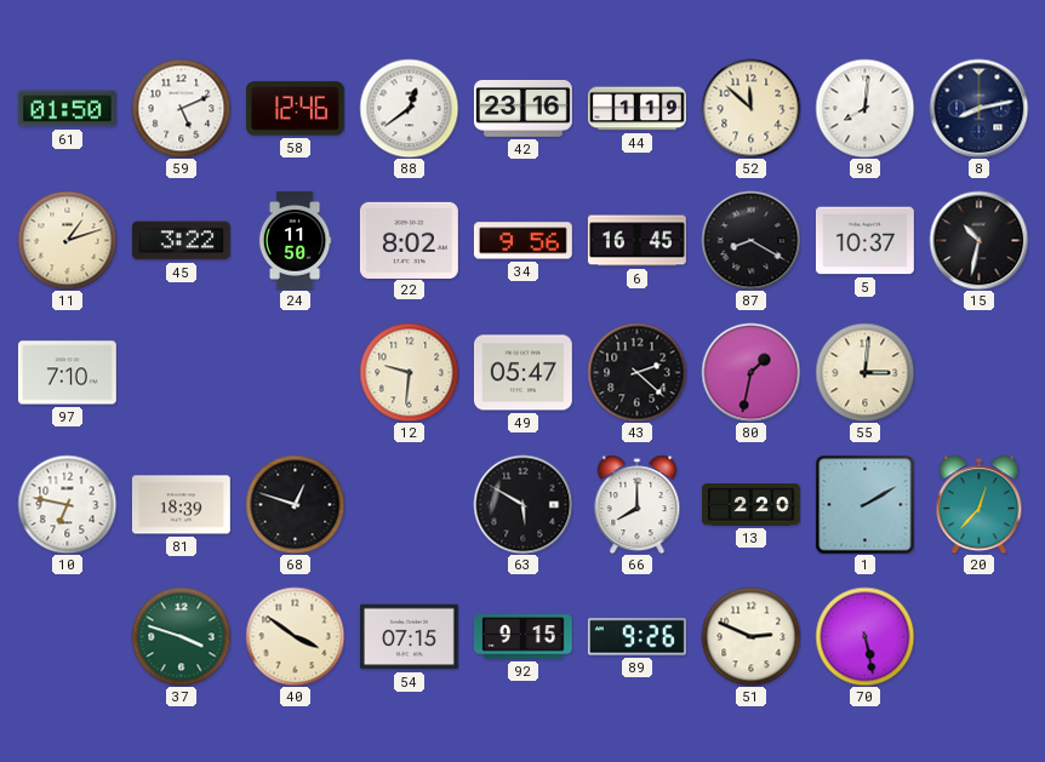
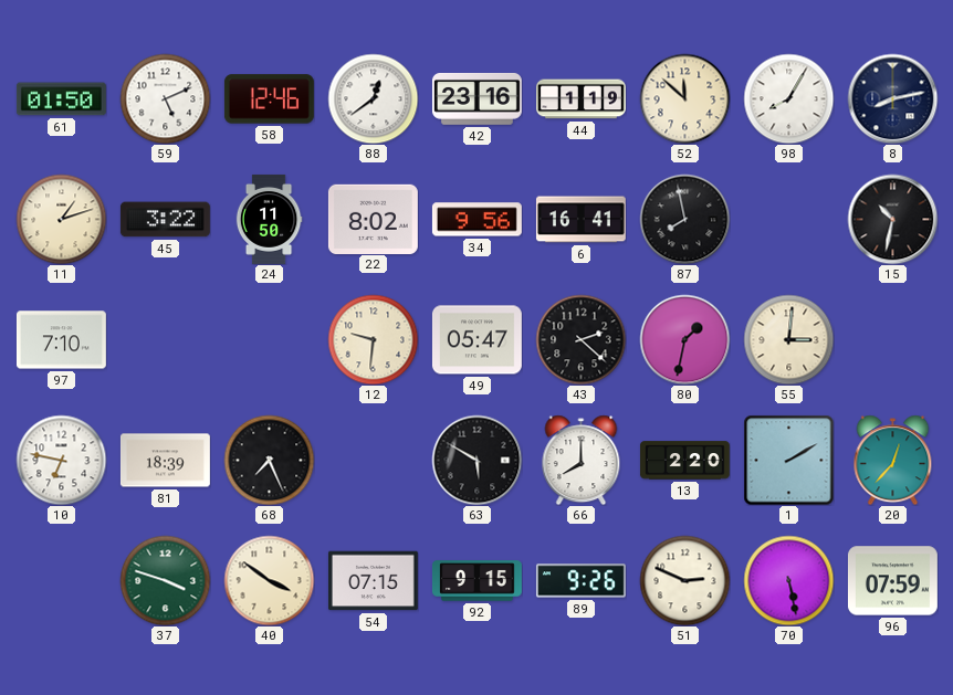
98: 8:01 -> 8:05
6: 16:45 -> 16:41
87: 8:20 -> 7:58
5: 10:37 -> none
68: 12:48 -> 7:26
96: none -> 07:59
